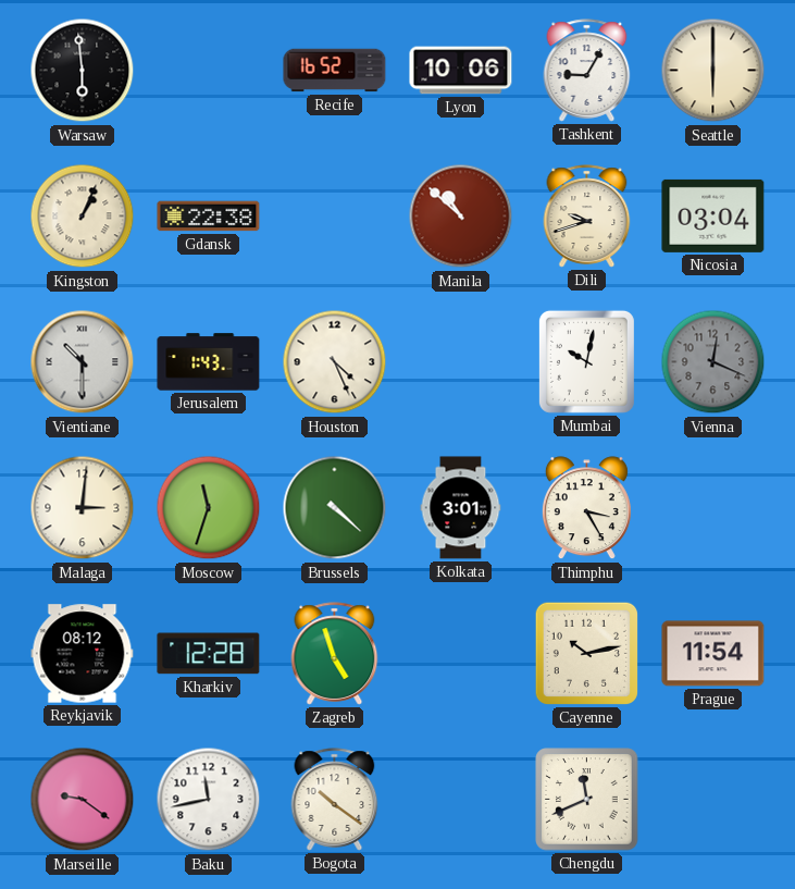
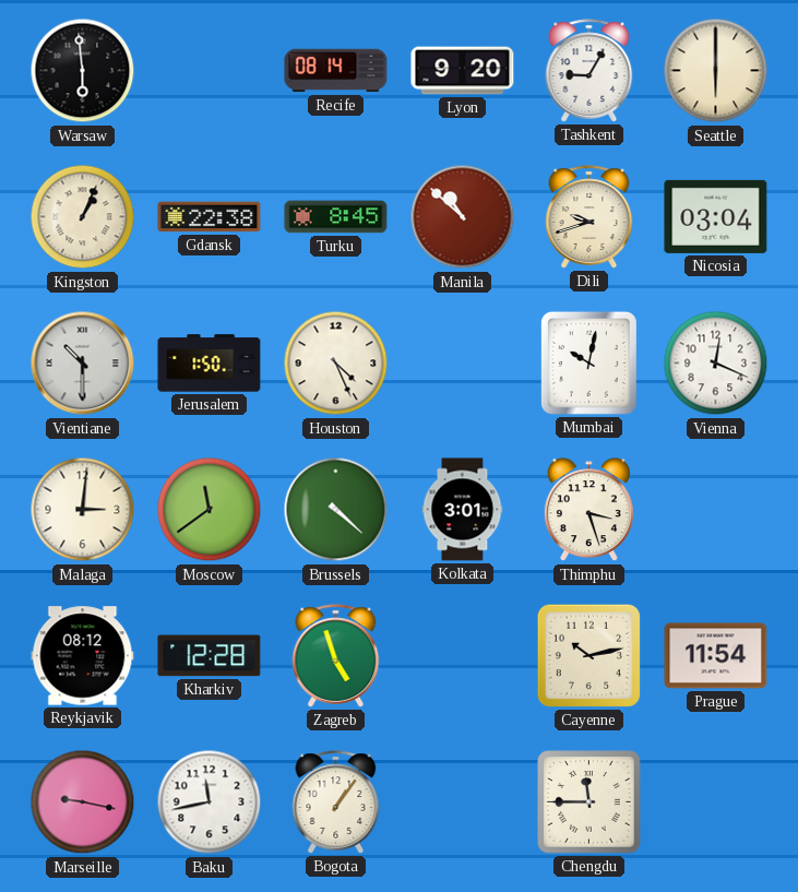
Recife: 16:52 -> 08:14
Lyon: 10:06 -> 9:20
Turku: none -> 8:45
Jerusalem: 1:43 -> 1:50
Vienna dial: grey -> white
Moscow: 11:33 -> 11:39
Thimphu: 3:25 -> 3:27
Marseille: 9:21 -> 9:17
Bogota: 10:21 -> 1:06
Chengdu: 11:41 -> 11:45
